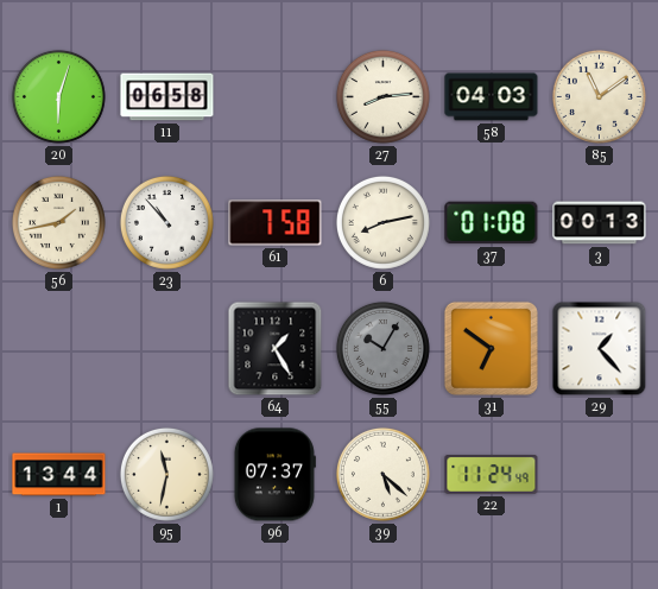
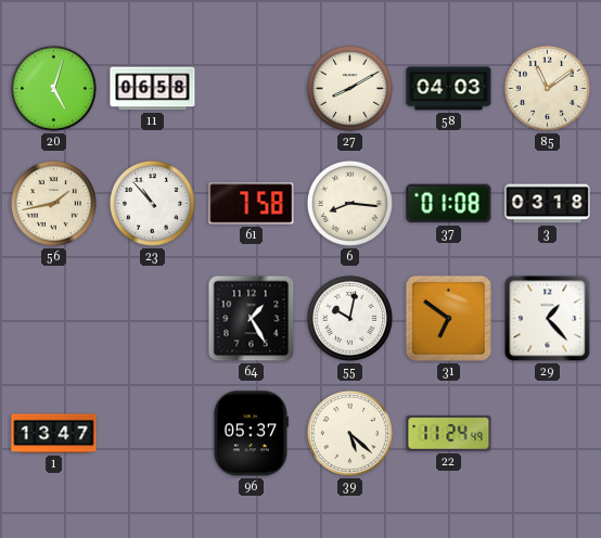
20: 6:03 -> 5:03
27: 8:14 -> 8:10
6: 8:13 -> 8:16
3: 00:13 -> 03:18
55: 10:05 -> 10:02
55 dial: grey -> white
1: 13:44 -> 13:47
95: 11:32 -> none
96: 07:37 -> 05:37
